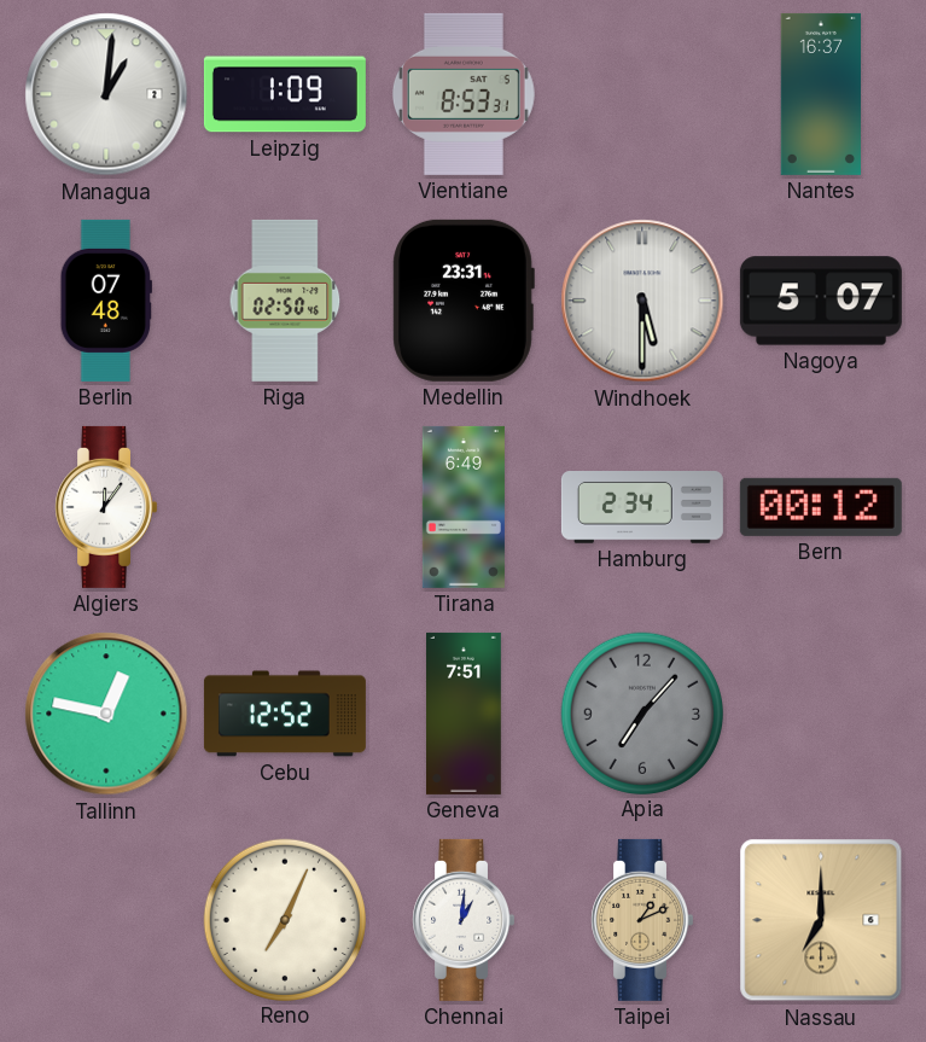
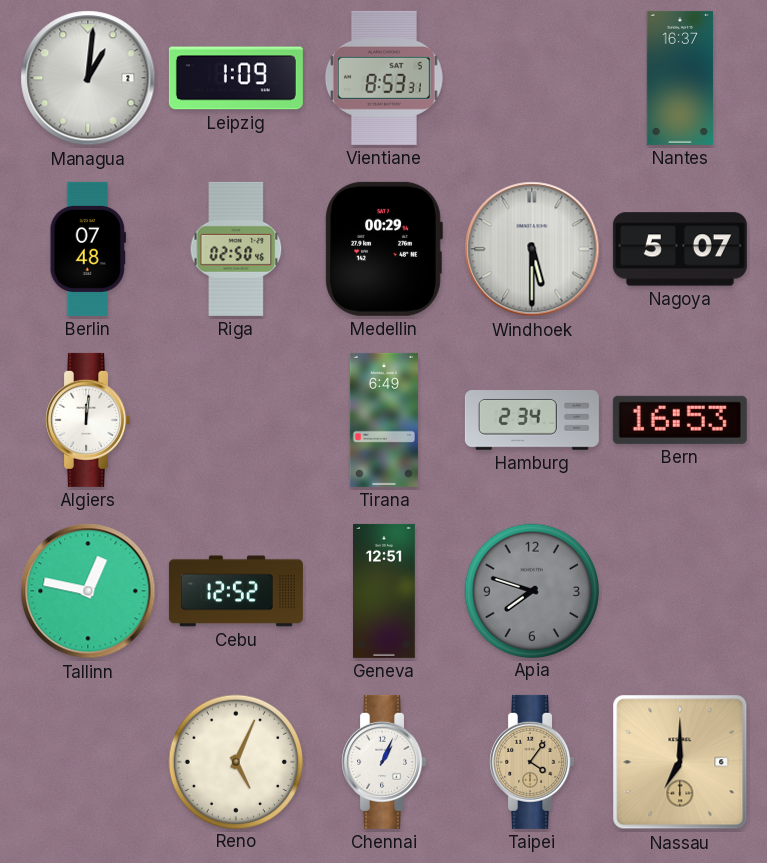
Medellin: 23:31 -> 00:29
Algiers: 12:06 -> 12:01
Bern: 00:12 -> 16:53
Geneva: 7:51 -> 12:51
Apia: 7:07 -> 7:48
Reno: 7:04 -> 5:04
Chennai: 1:01 -> 1:04
Taipei: 1:11 -> 4:06
